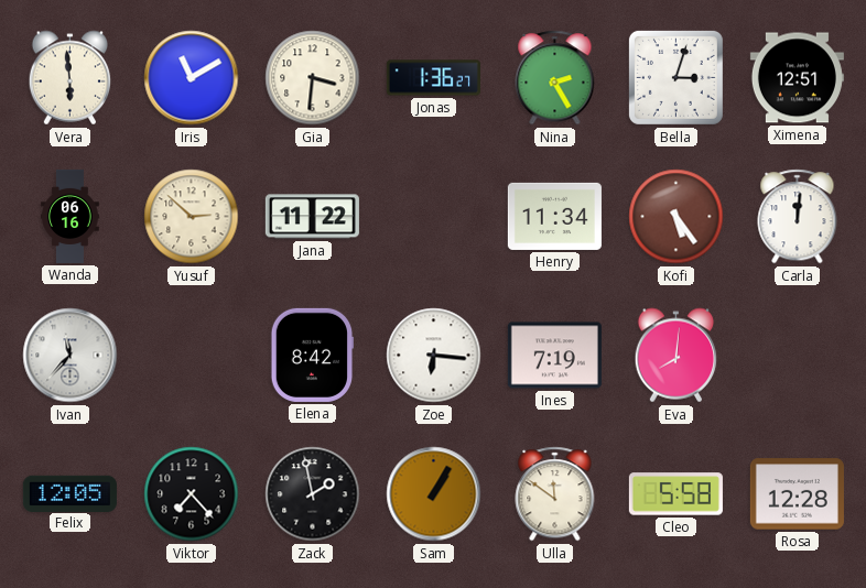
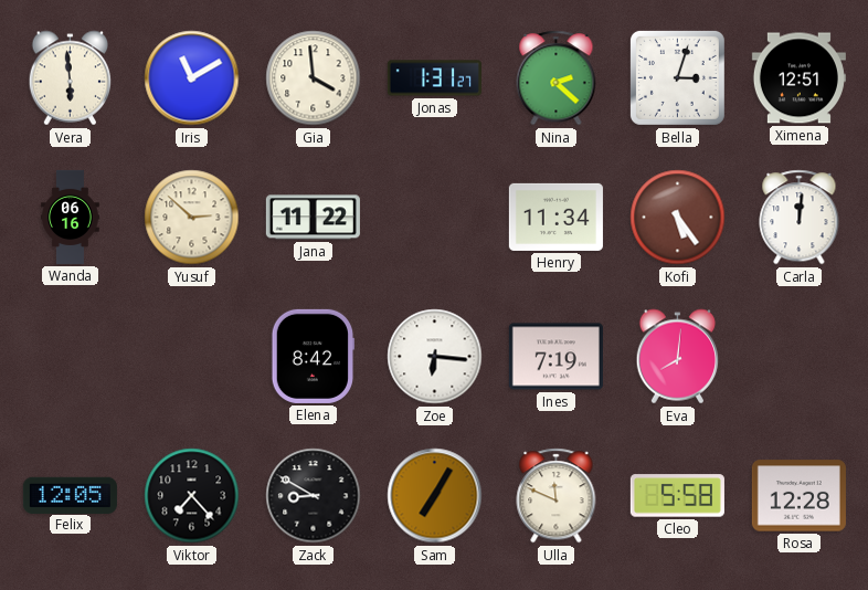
Gia: 3:31 -> 3:59
Jonas: 1:36 -> 1:31
Nina: 2:25 -> 2:22
Ivan: 11:37 -> none
Zack: 1:58 -> 8:50
Sam: 1:05 -> 7:05
Ulla: 11:51 -> 11:49
